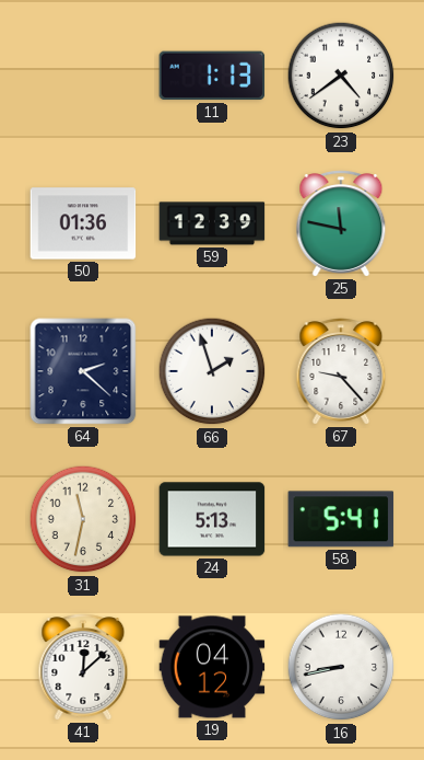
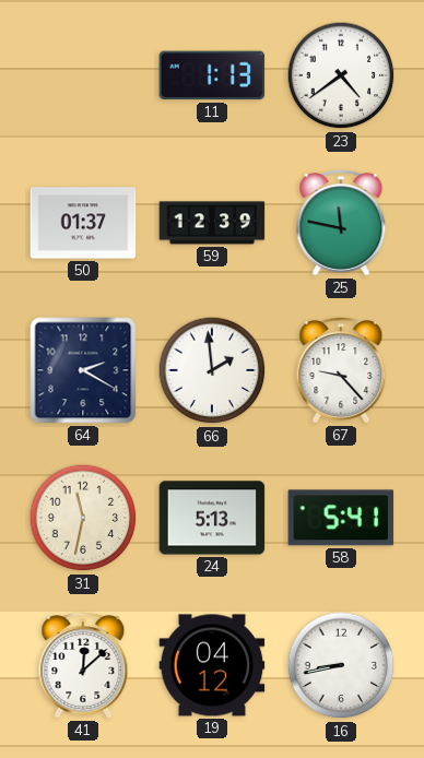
50: 01:36 -> 01:37
64: 2:22 -> 2:20
66: 1:57 -> 1:59
